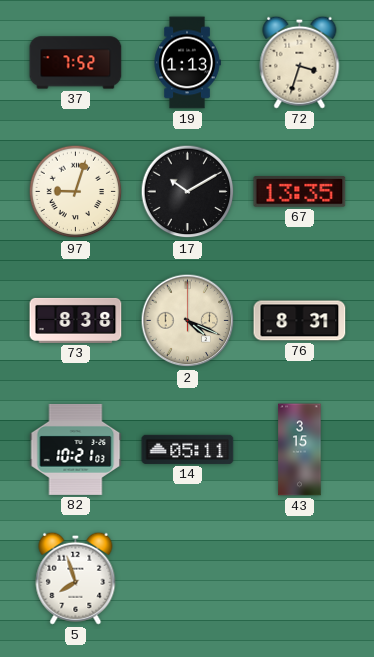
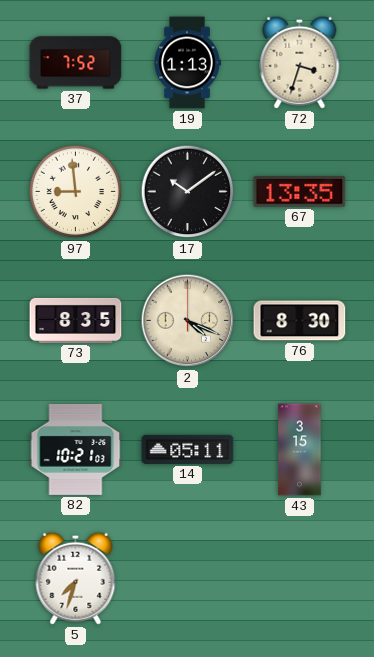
97: 9:03 -> 8:59
17: 10:10 -> 10:09
73: 8:38 -> 8:35
76: 8:31 -> 8:30
5: 7:57 -> 7:33
